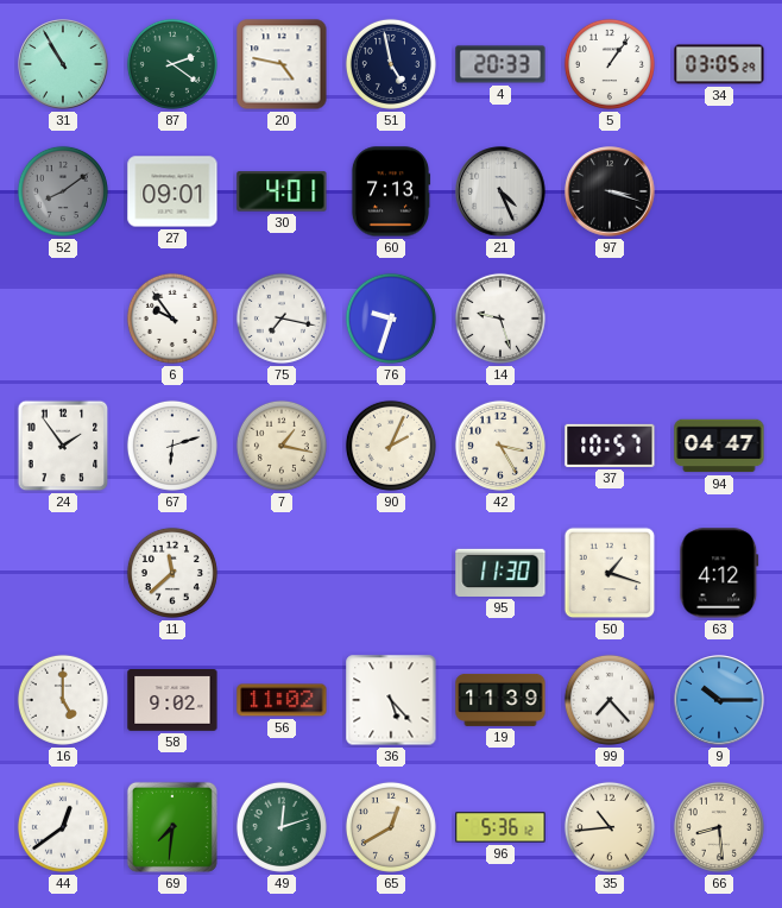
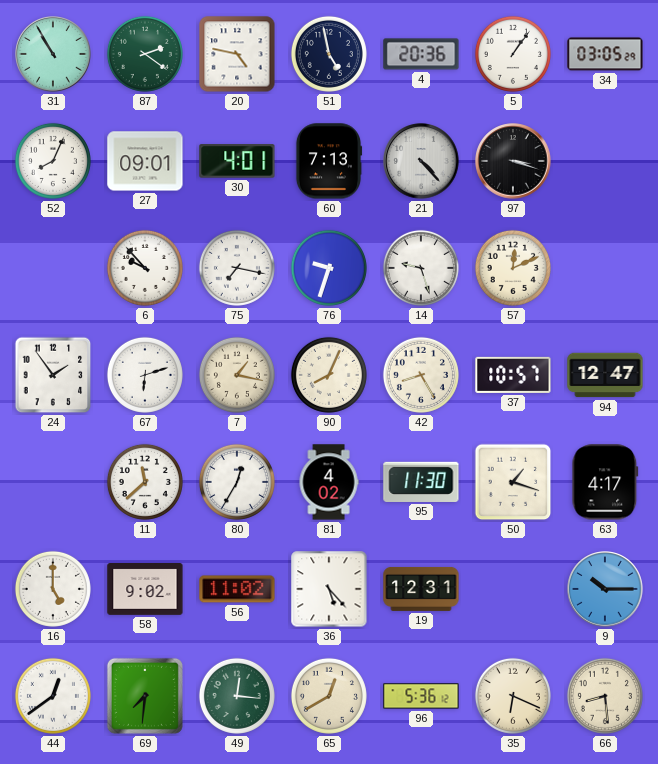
4: 20:33 -> 20:36
52: 8:09 -> 8:04
52 dial: grey -> white
21: 4:26 -> 4:23
6: 9:54 -> 9:53
57: none -> 12:11
90: 2:04 -> 8:04
42: 3:25 -> 8:25
94: 04:47 -> 12:47
80: none -> 12:35
81: none -> 4:02
63: 4:12 -> 4:17
19: 11:39 -> 12:31
99: 7:23 -> none
49: 12:12 -> 12:16
35: 10:44 -> 6:19
